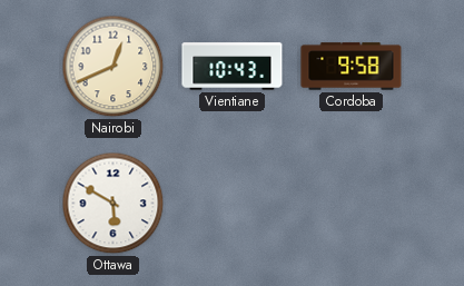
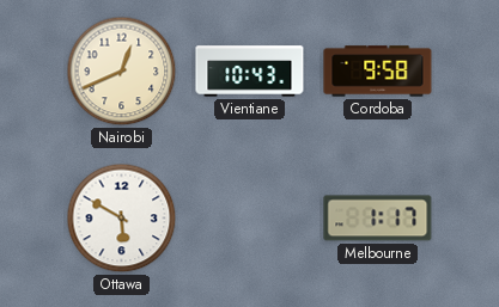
Melbourne: none -> 1:17
